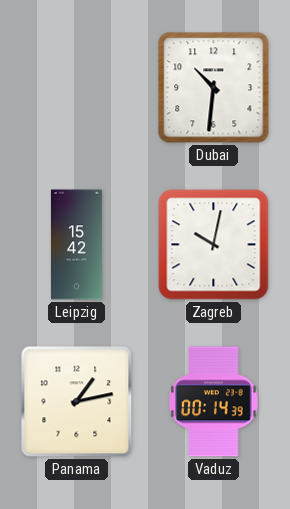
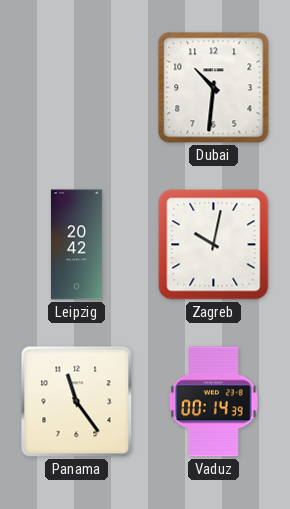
Leipzig: 15:42 -> 20:42
Panama: 1:13 -> 11:24
